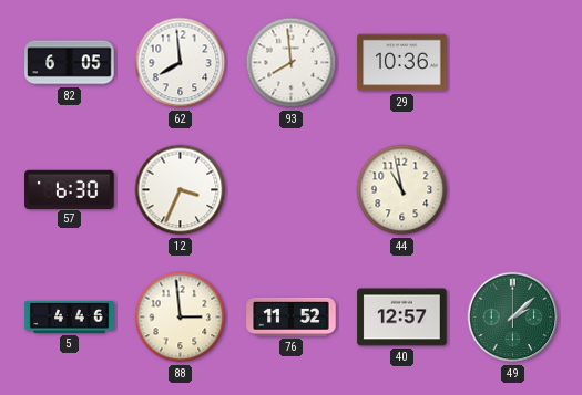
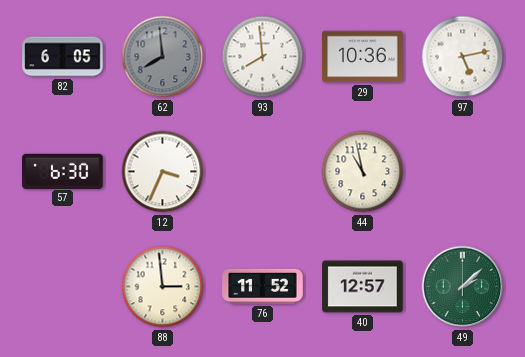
62 dial: white -> grey
97: none -> 5:13
5: 4:46 -> none
